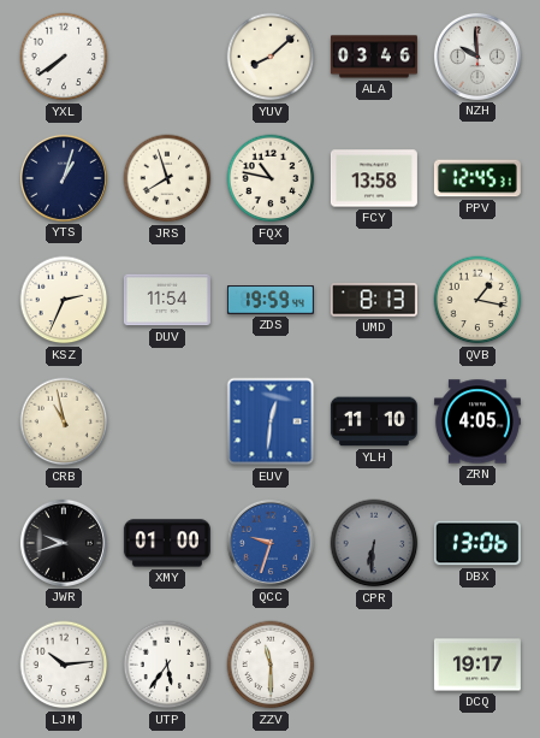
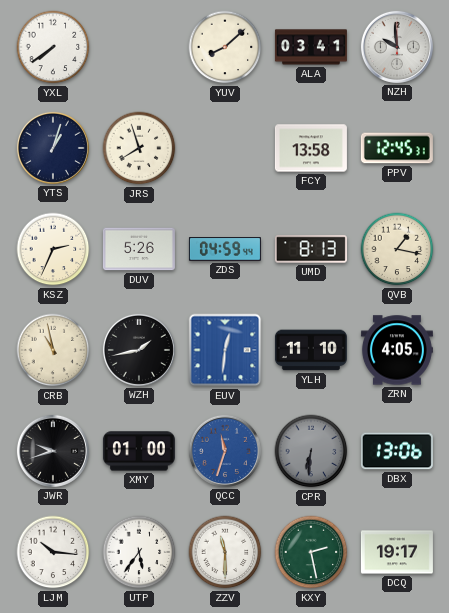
ALA: 03:46 -> 03:41
FQX: 10:47 -> none
DUV: 11:54 -> 5:26
ZDS: 19:59 -> 04:59
WZH: none -> 1:43
QCC: 9:33 -> 11:33
LJM: 10:14 -> 10:16
KXY: none -> 2:28
